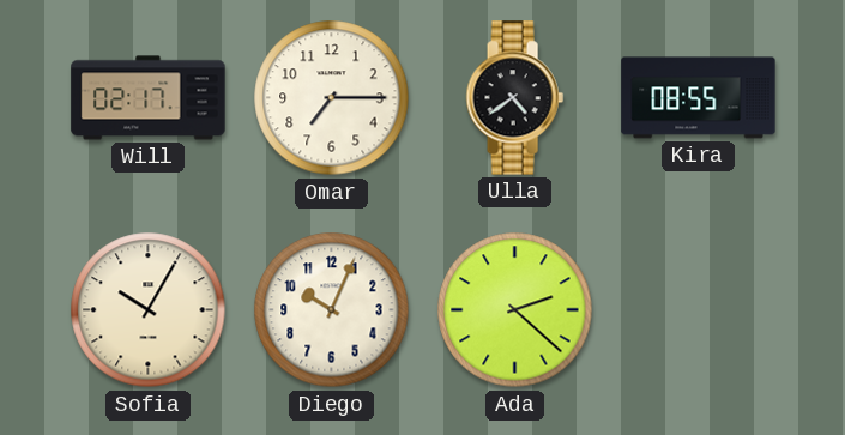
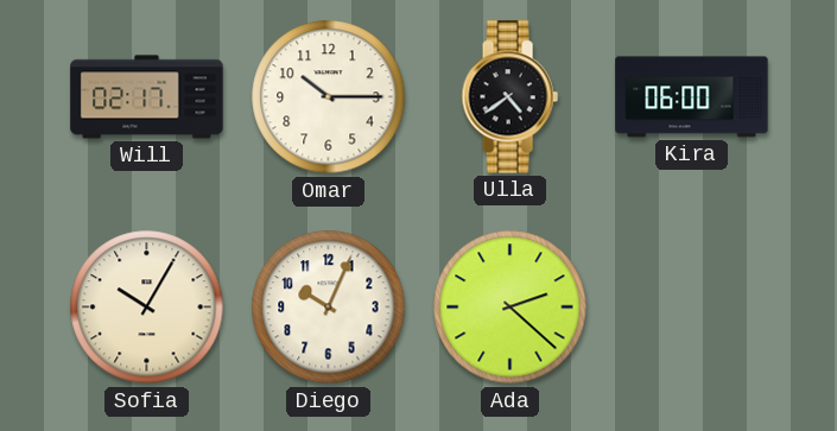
Omar: 7:15 -> 10:15
Kira: 08:55 -> 06:00
